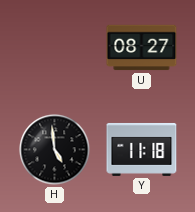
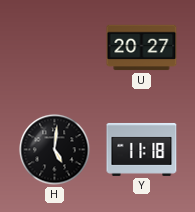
U: 08:27 -> 20:27
H: 4:59 -> 5:01
